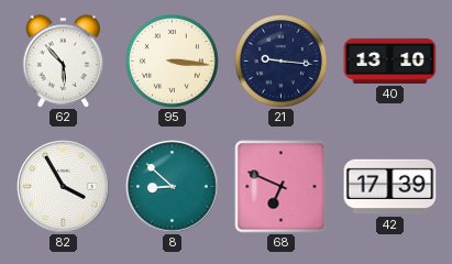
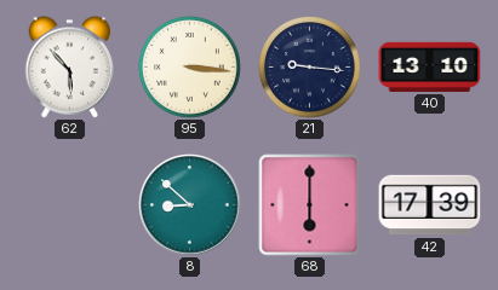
82: 3:55 -> none
68: 6:49 -> 6:00
